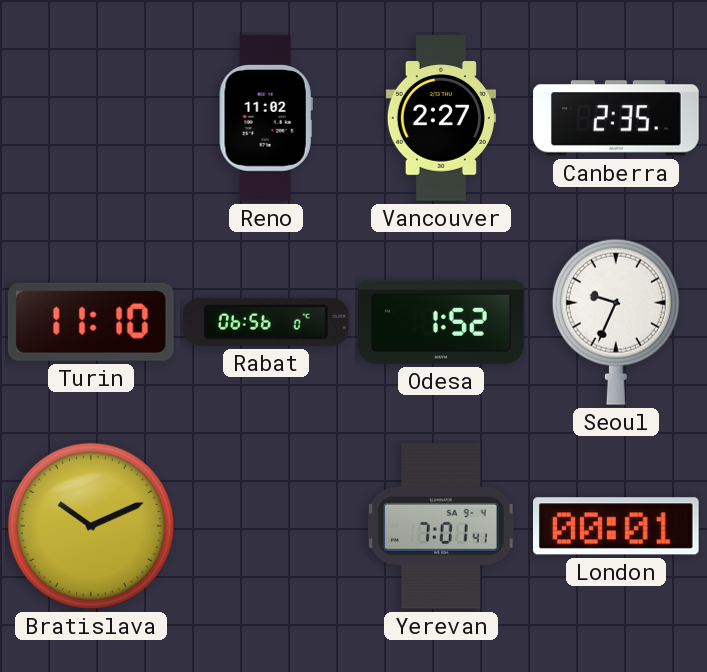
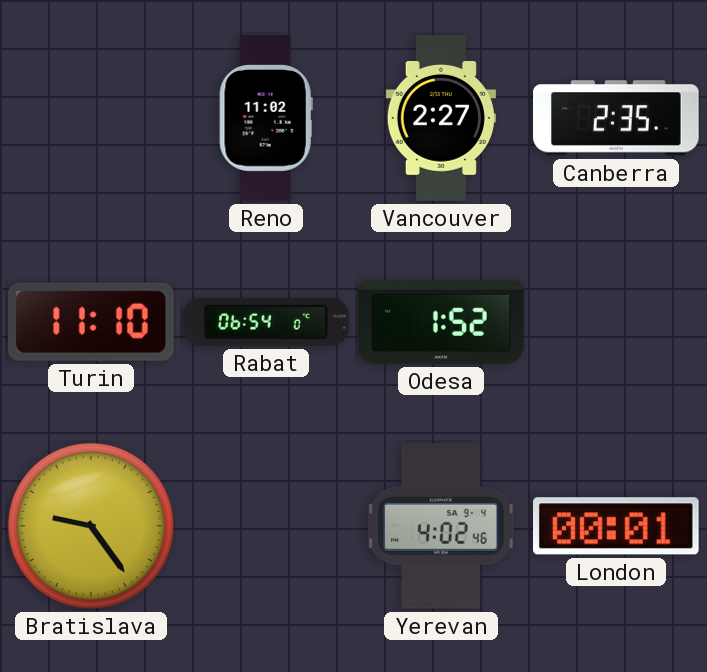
Rabat: 06:56 -> 06:54
Seoul: 9:34 -> none
Bratislava: 10:11 -> 9:24
Yerevan: 7:01 -> 4:02
